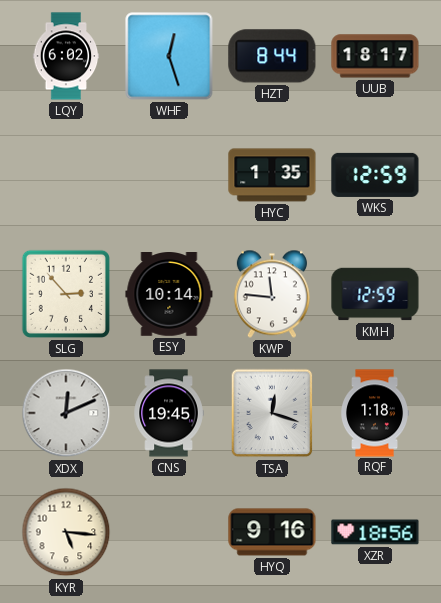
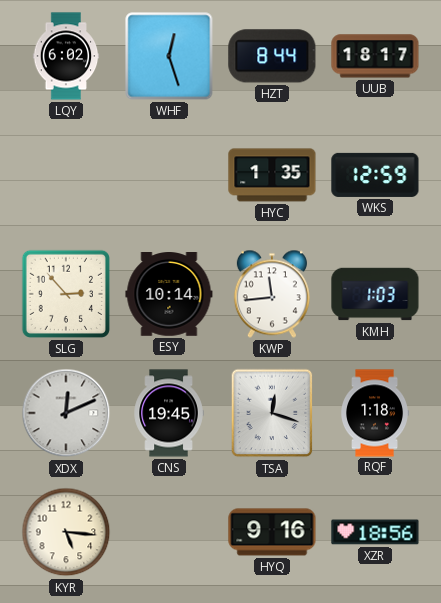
KWP: 11:46 -> 11:44
KMH: 12:59 -> 1:03
